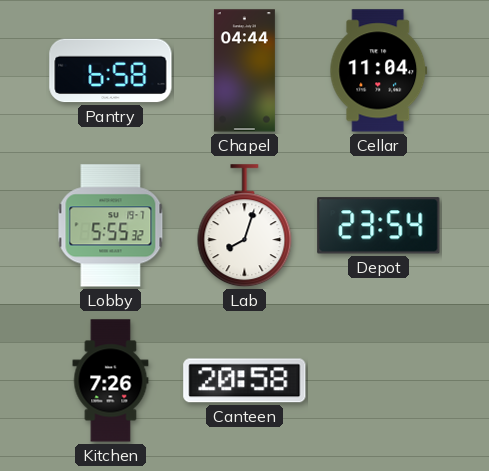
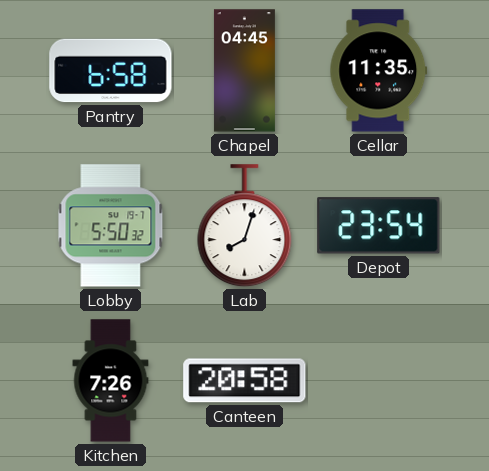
Chapel: 04:44 -> 04:45
Cellar: 11:04 -> 11:35
Lobby: 5:55 -> 5:50
